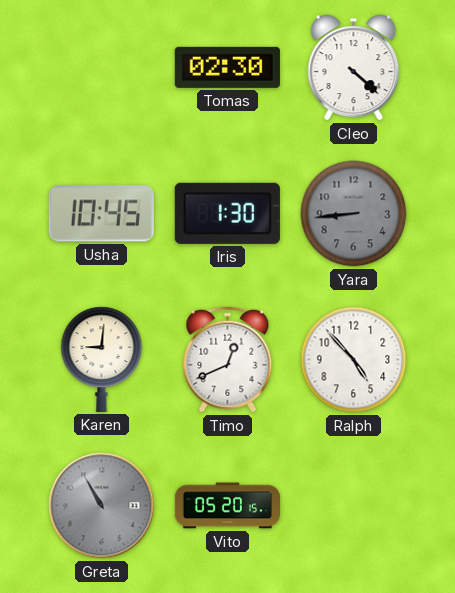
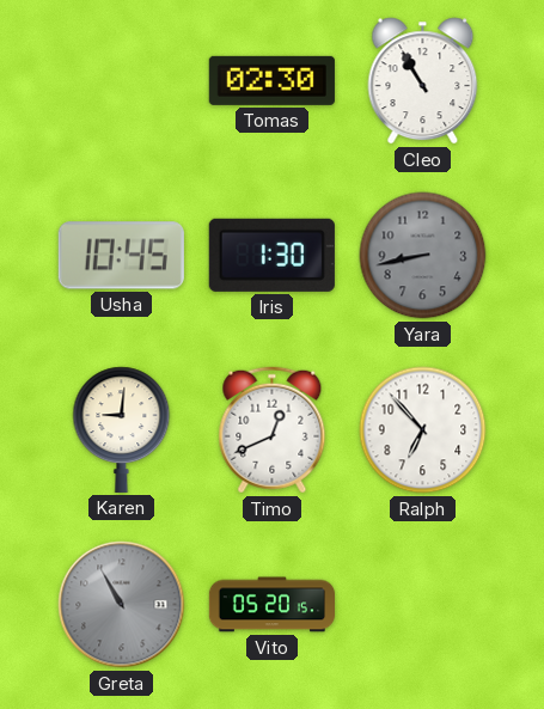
Cleo: 4:22 -> 10:55
Yara: 8:44 -> 8:43
Ralph: 4:53 -> 6:53
